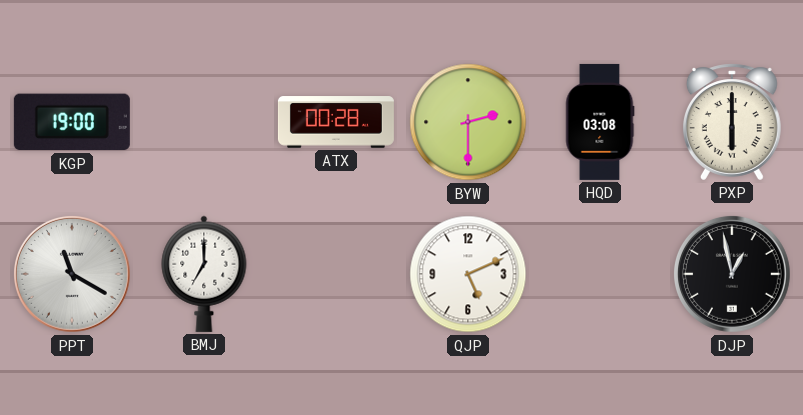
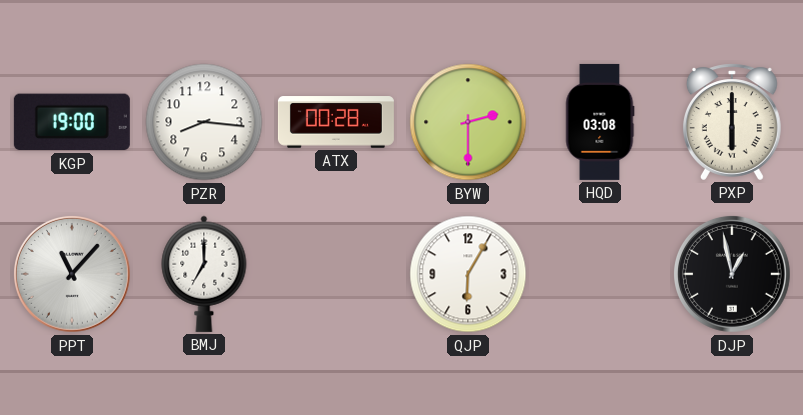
PZR: none -> 8:16
PPT: 11:20 -> 11:07
QJP: 5:11 -> 6:05
